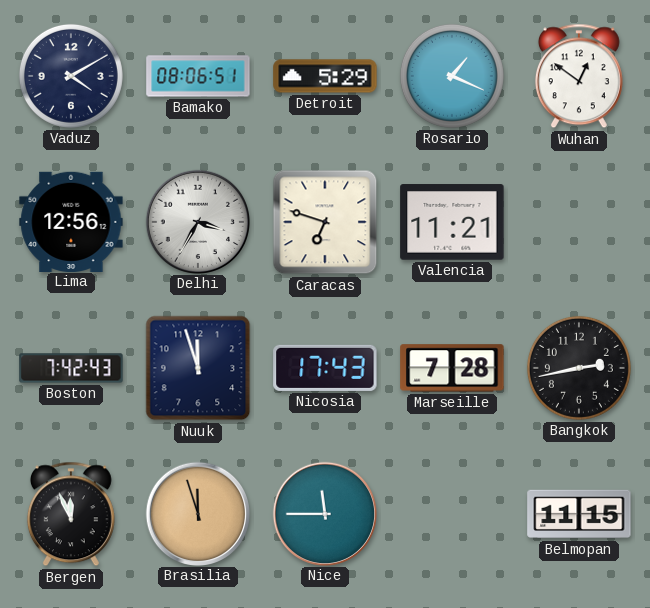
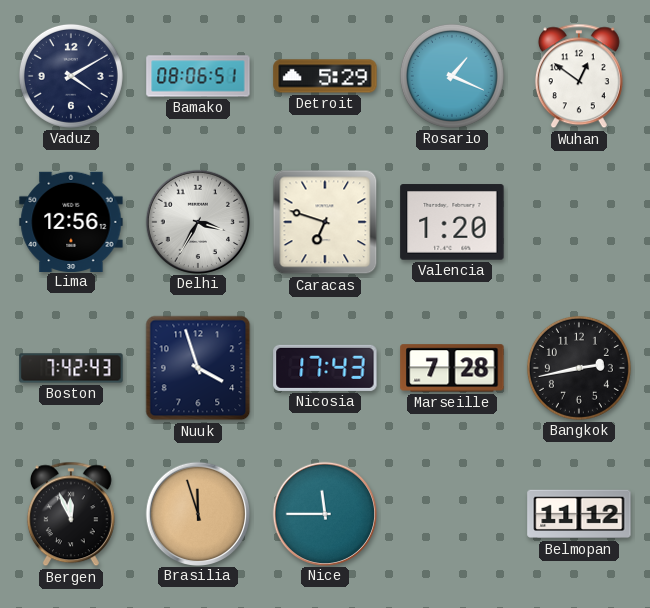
Valencia: 11:21 -> 1:20
Nuuk: 11:57 -> 3:57
Belmopan: 11:15 -> 11:12
